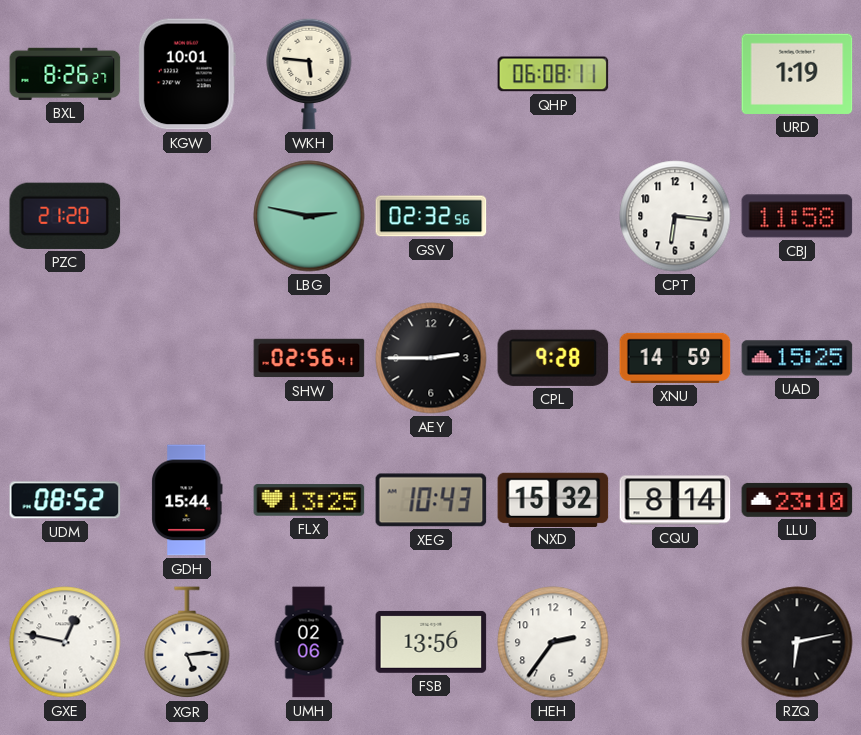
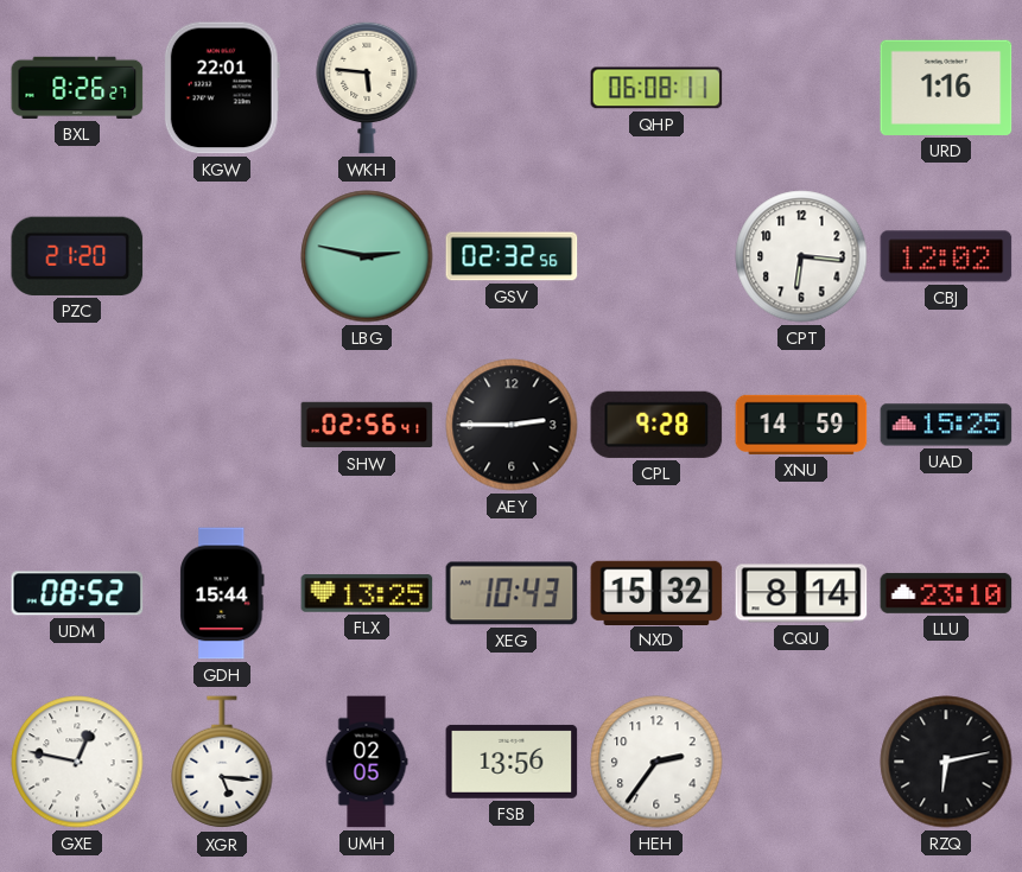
KGW: 10:01 -> 22:01
URD: 1:19 -> 1:16
CBJ: 11:58 -> 12:02
XGR: 5:14 -> 5:16
UMH: 02:06 -> 02:05
